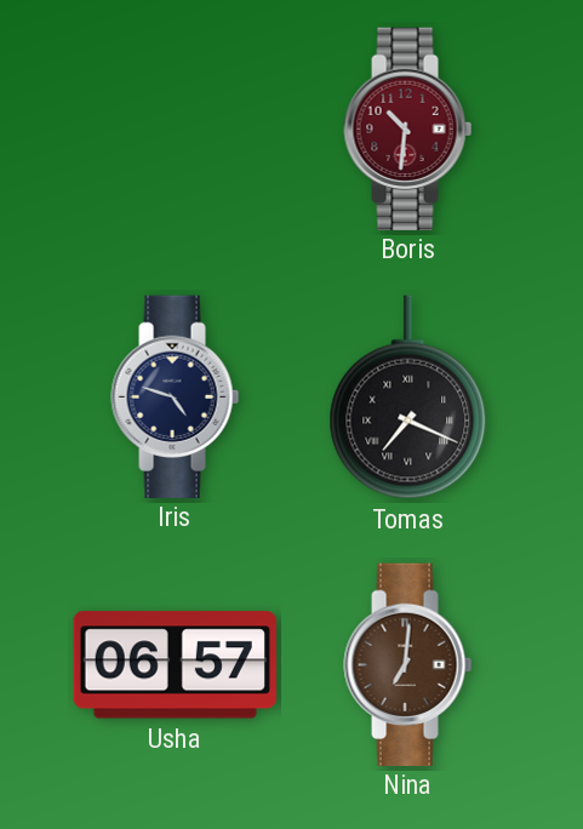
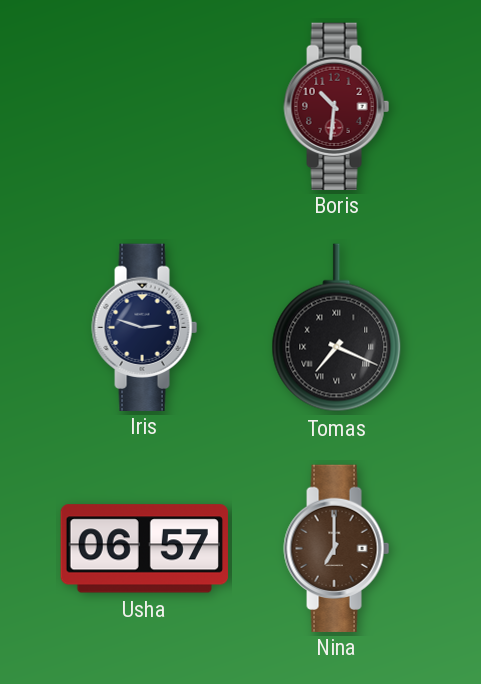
Iris: 4:48 -> 2:48
Nina: 7:01 -> 7:00
